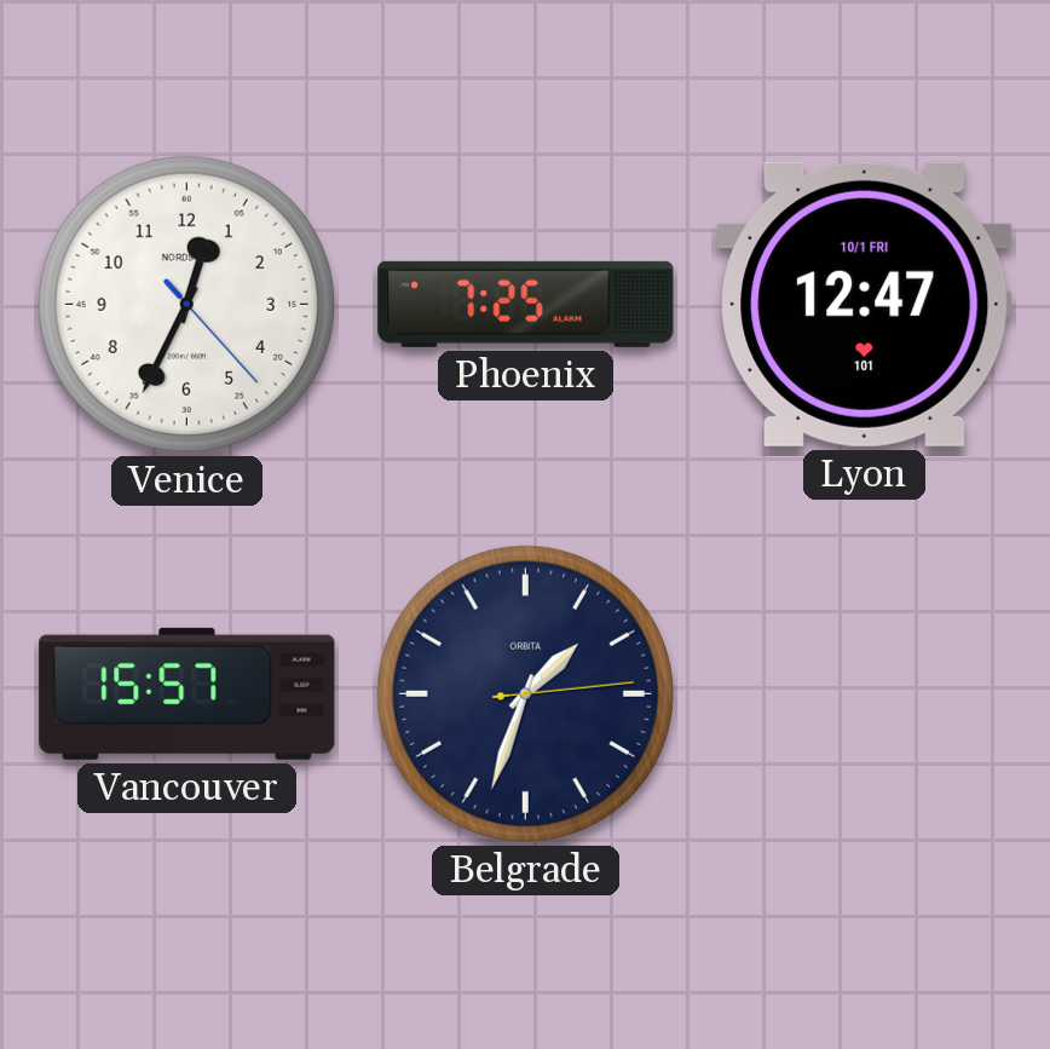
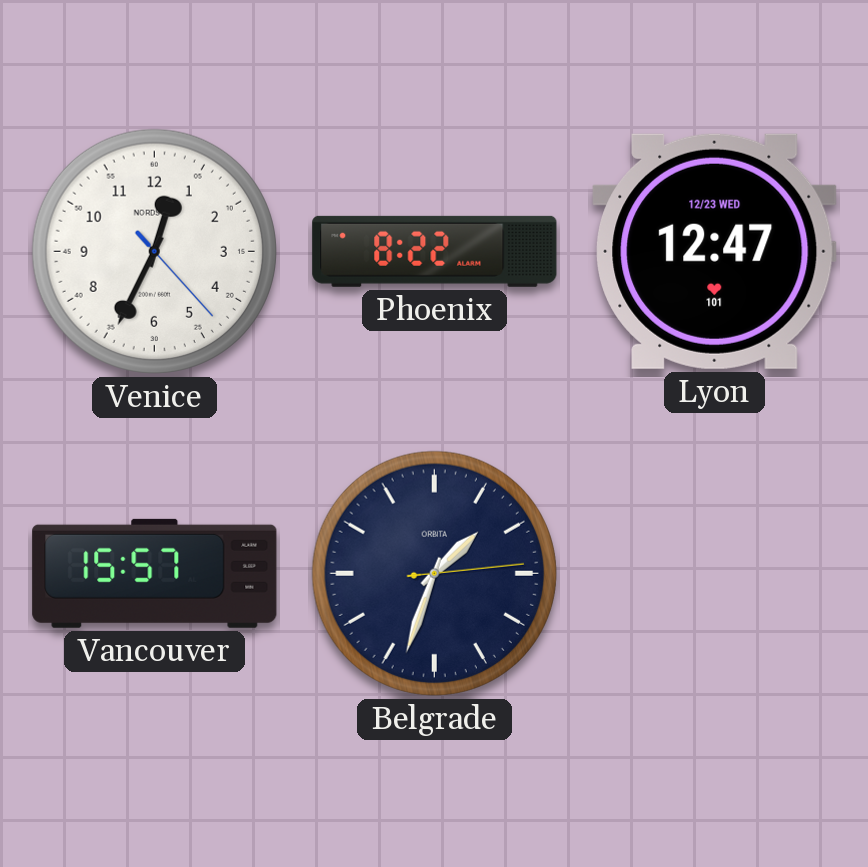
Phoenix: 7:25 -> 8:22
Lyon date: 10/1 FRI -> 12/23 WED
